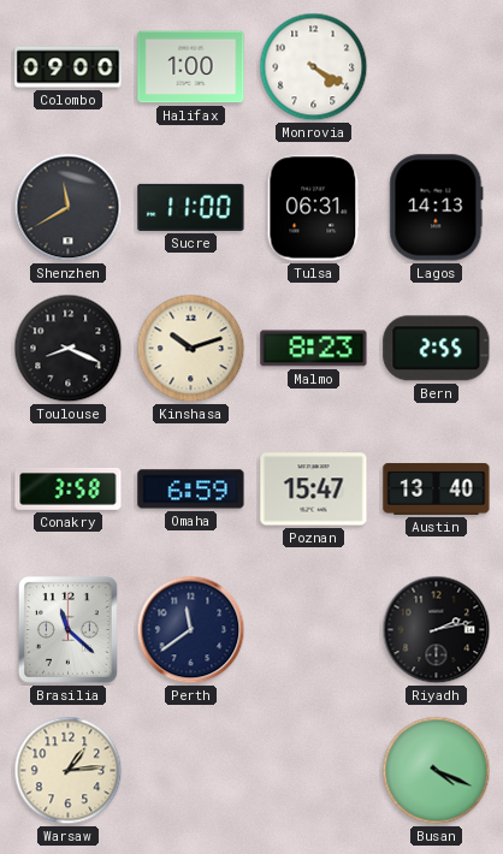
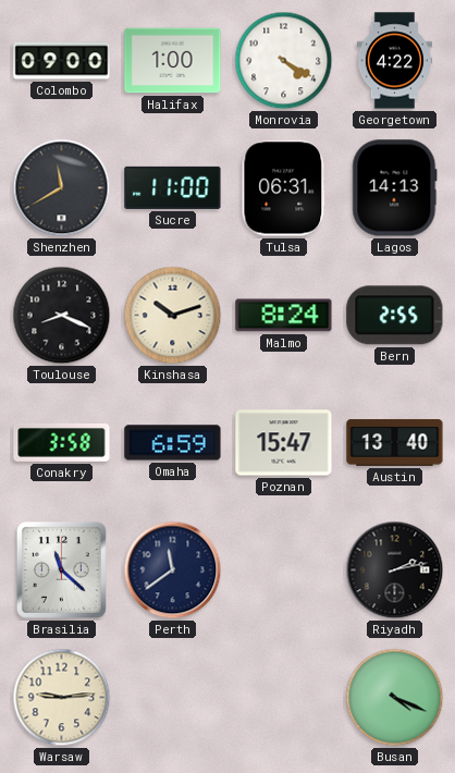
Georgetown: none -> 4:22
Malmo: 8:23 -> 8:24
Warsaw: 1:14 -> 9:14
